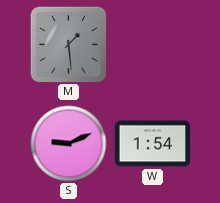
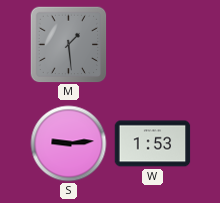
S: 9:11 -> 9:14
W: 1:54 -> 1:53
